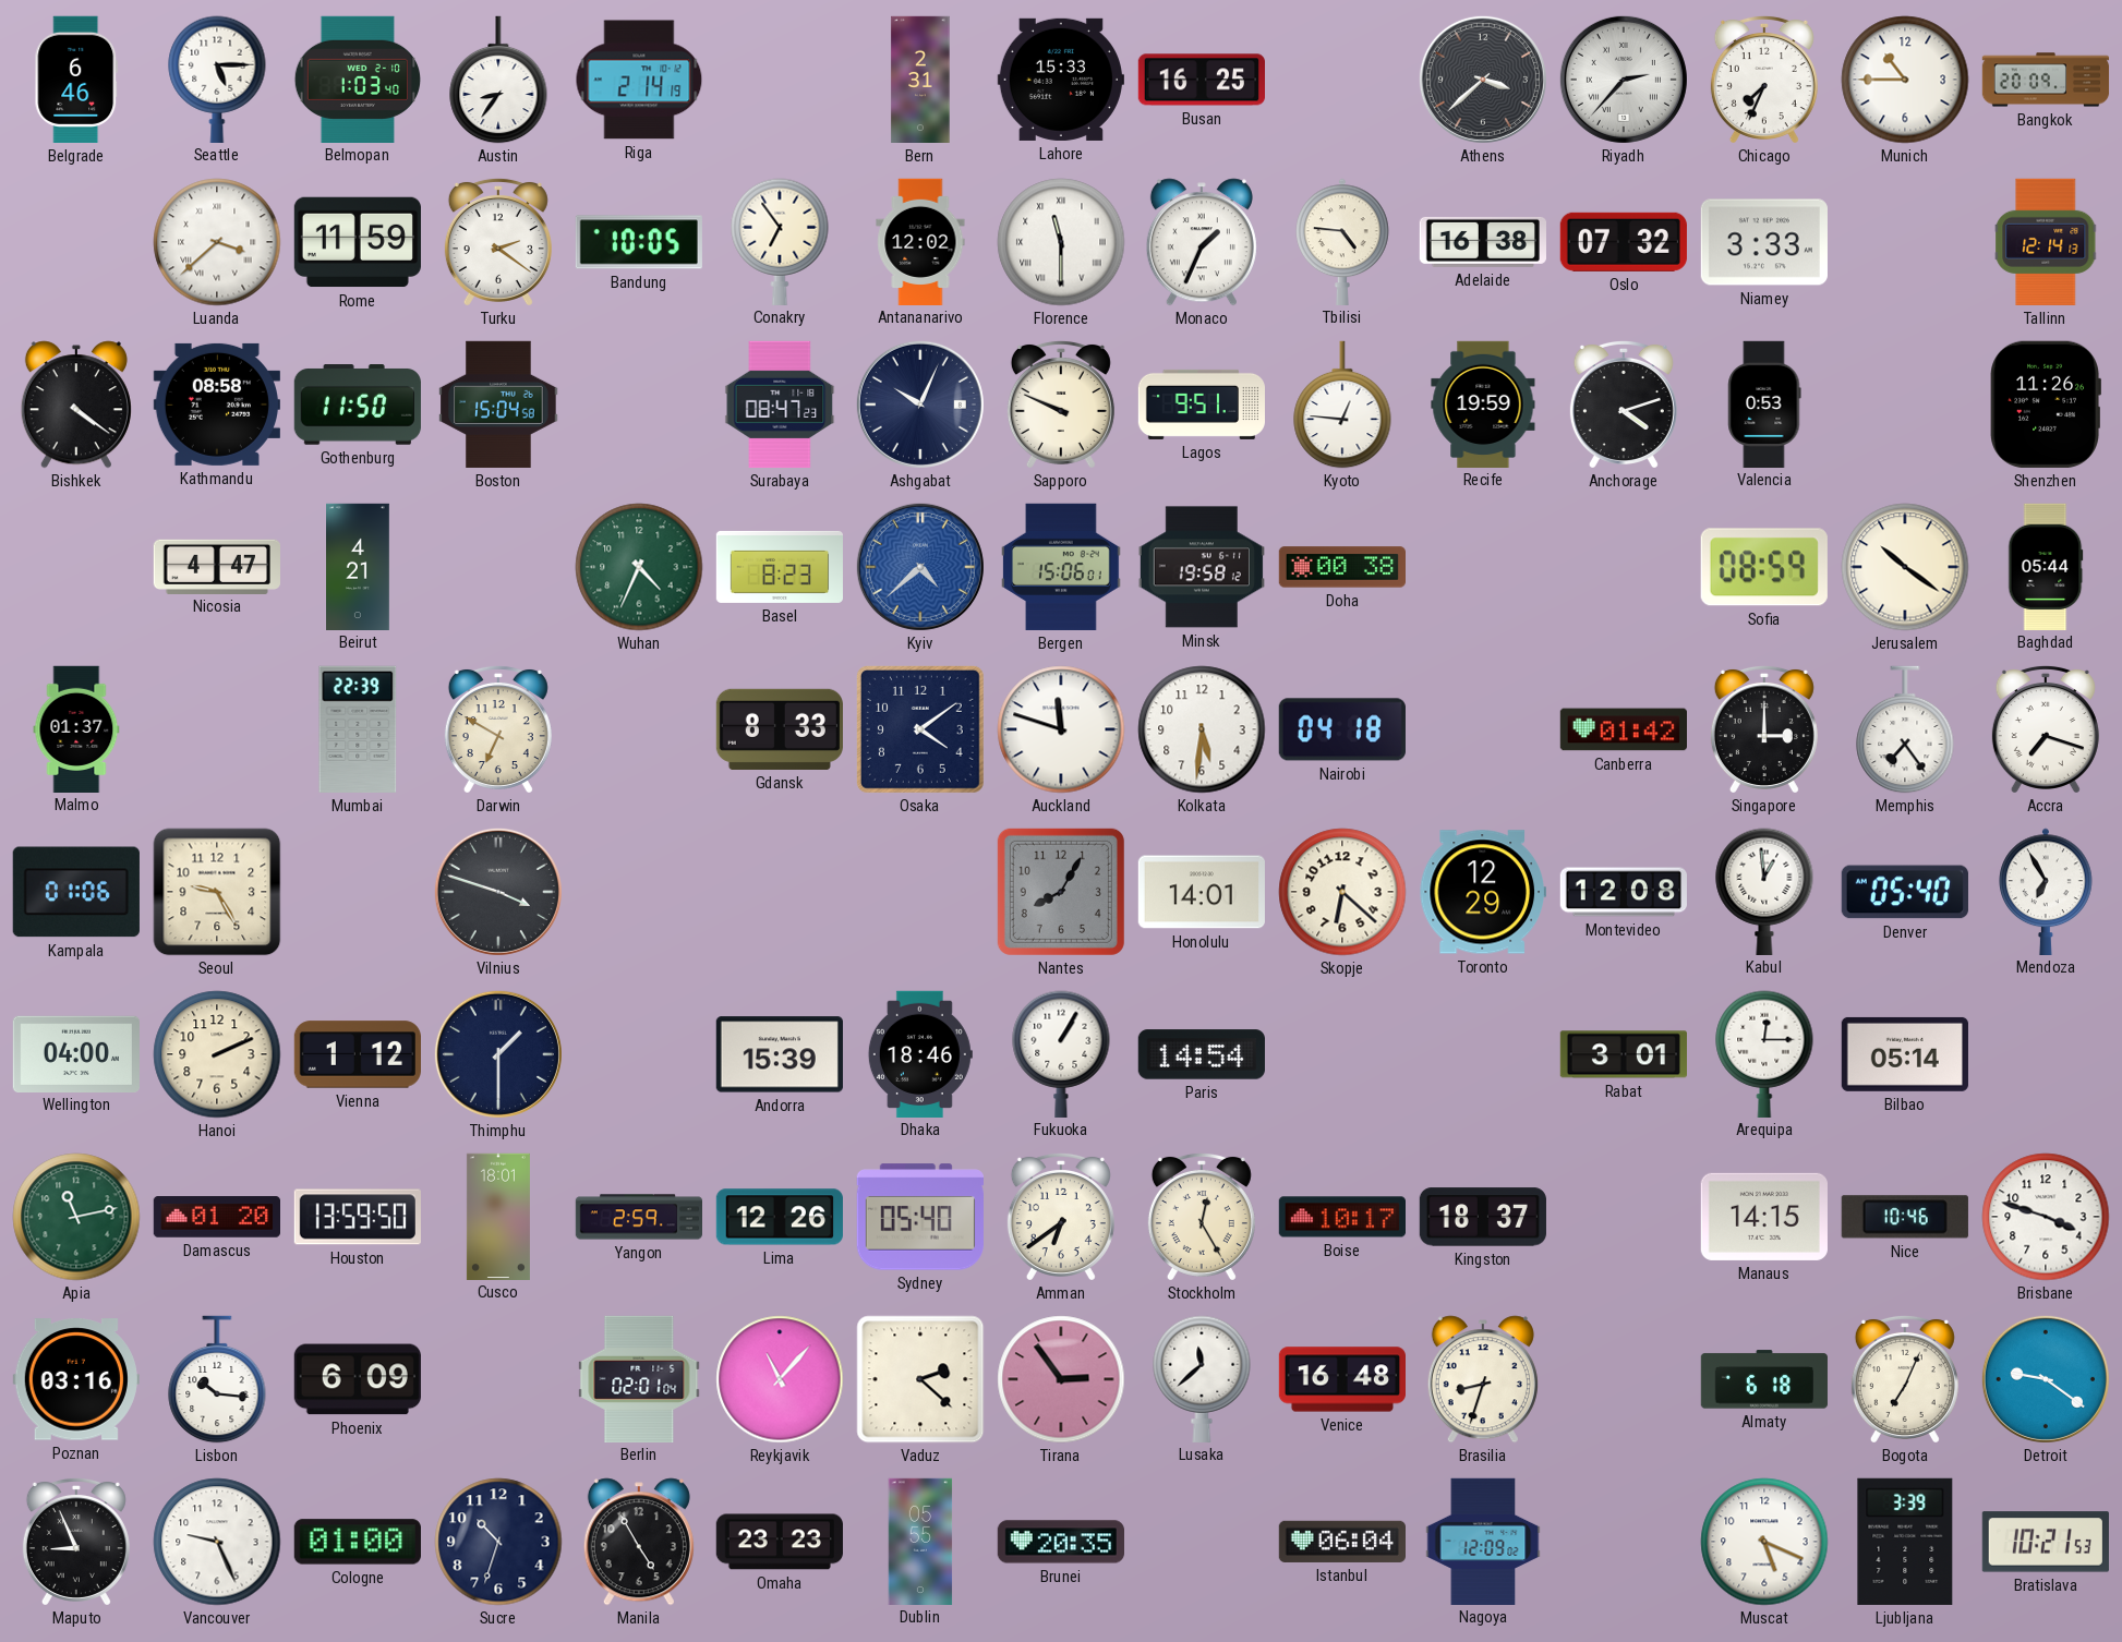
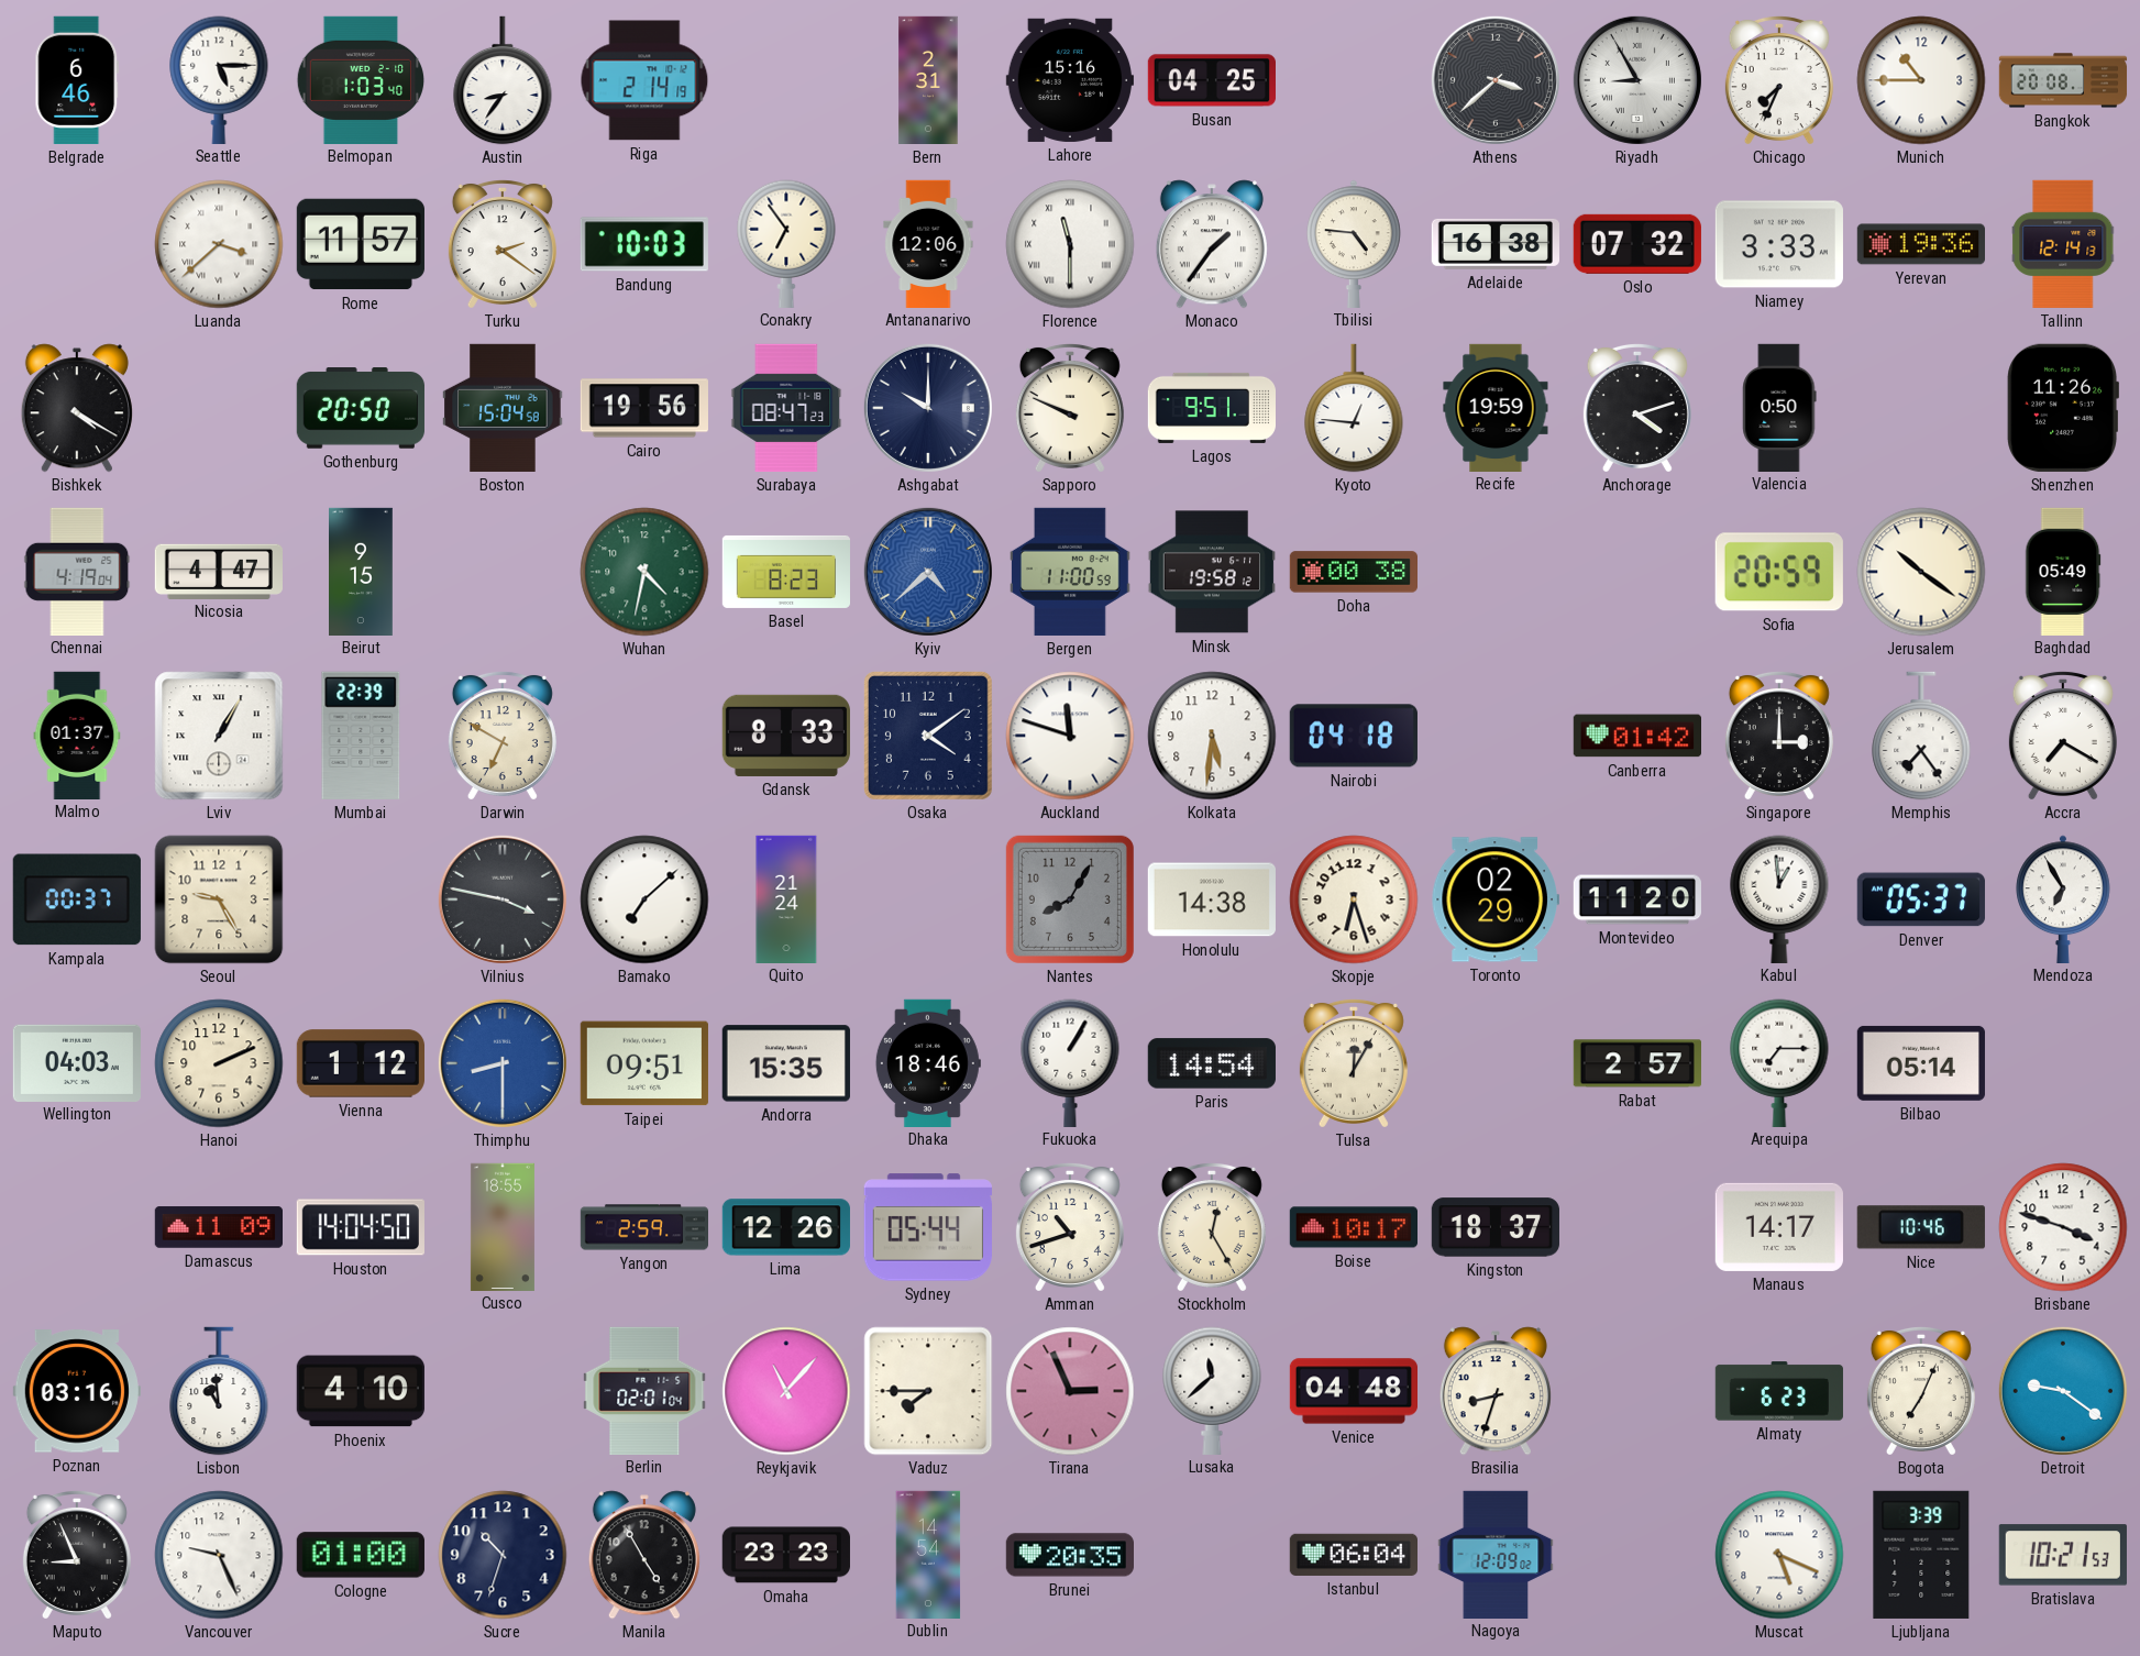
Lahore: 15:33 -> 15:16
Busan: 16:25 -> 04:25
Riyadh: 2:37 -> 8:55
Bangkok: 20:09 -> 20:08
Rome: 11:59 -> 11:57
Bandung: 10:05 -> 10:03
Antananarivo: 12:02 -> 12:06
Monaco: 1:34 -> 1:36
Yerevan: none -> 19:36
Bishkek: 4:21 -> 4:20
Kathmandu: 08:58 -> none
Gothenburg: 11:50 -> 20:50
Cairo: none -> 19:56
Ashgabat: 10:04 -> 10:00
Valencia: 0:53 -> 0:50
Chennai: none -> 4:19
Beirut: 4:21 -> 9:15
Wuhan: 4:34 -> 4:32
Bergen: 15:06 -> 11:00
Sofia: 08:59 -> 20:59
Baghdad: 05:44 -> 05:49
Lviv: none -> 1:05
Accra: 7:18 -> 7:20
Kampala: 01:06 -> 00:37
Vilnius: 3:48 -> 3:47
Bamako: none -> 7:08
Quito: none -> 21:24
Honolulu: 14:01 -> 14:38
Skopje: 6:22 -> 6:27
Toronto: 12:29 -> 02:29
Montevideo: 12:08 -> 11:20
Denver: 05:40 -> 05:37
Wellington: 04:00 -> 04:03
Thimphu: 1:30 -> 8:30
Thimphu dial: navy -> blue
Taipei: none -> 09:51
Andorra: 15:39 -> 15:35
Tulsa: none -> 12:05
Rabat: 3:01 -> 2:57
Arequipa: 12:15 -> 7:15
Apia: 11:13 -> none
Damascus: 01:20 -> 11:09
Houston: 13:59 -> 14:04
Cusco: 18:01 -> 18:55
Sydney: 05:40 -> 05:44
Amman: 6:39 -> 10:42
Manaus: 14:15 -> 14:17
Lisbon: 10:16 -> 10:59
Phoenix: 6:09 -> 4:10
Vaduz: 2:22 -> 7:45
Tirana: 2:54 -> 2:56
Venice: 16:48 -> 04:48
Almaty: 6:18 -> 6:23
Dublin: 05:55 -> 14:54
